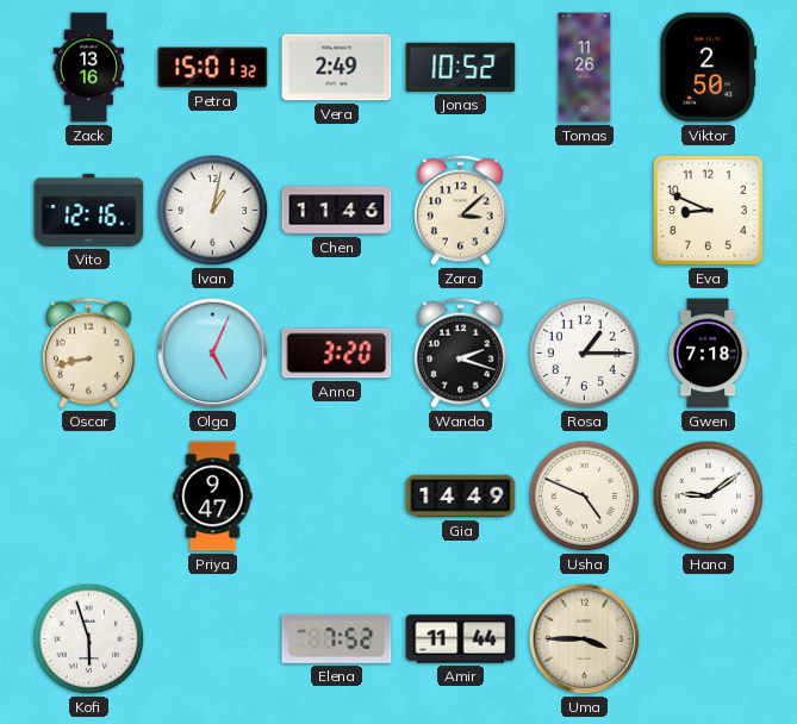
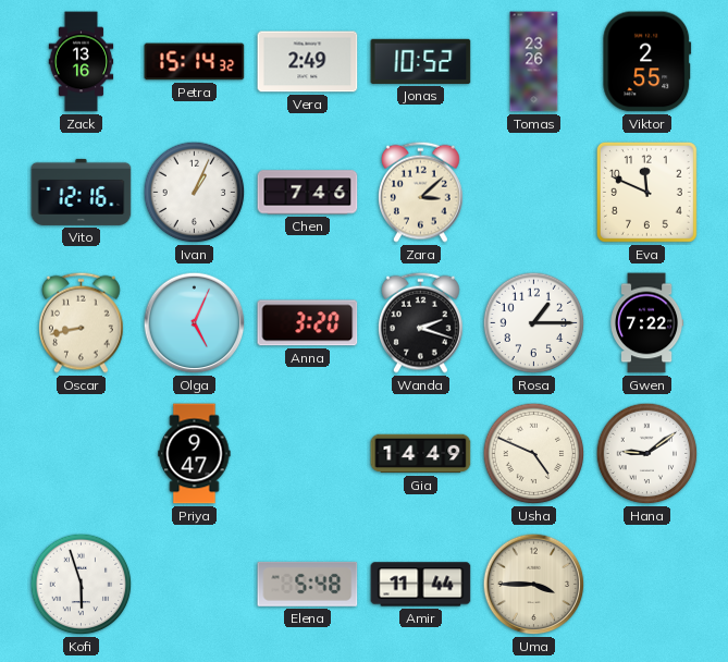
Petra: 15:01 -> 15:14
Tomas: 11:26 -> 23:26
Viktor: 2:50 -> 2:55
Ivan: 1:02 -> 1:04
Chen: 11:46 -> 7:46
Eva: 8:49 -> 11:49
Gwen: 7:18 -> 7:22
Elena: 7:52 -> 5:48
